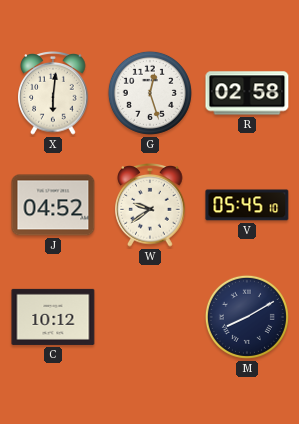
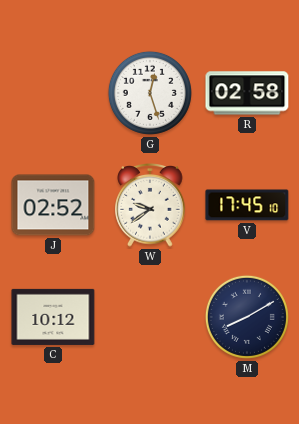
X: 6:01 -> none
J: 04:52 -> 02:52
V: 05:45 -> 17:45
